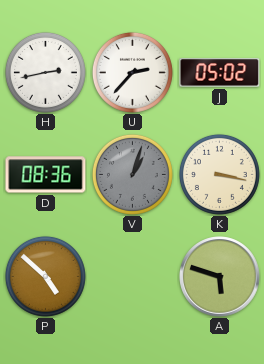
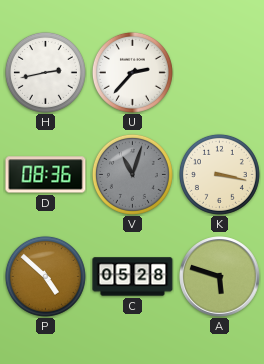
J: 05:02 -> none
V: 1:03 -> 11:03
C: none -> 05:28
